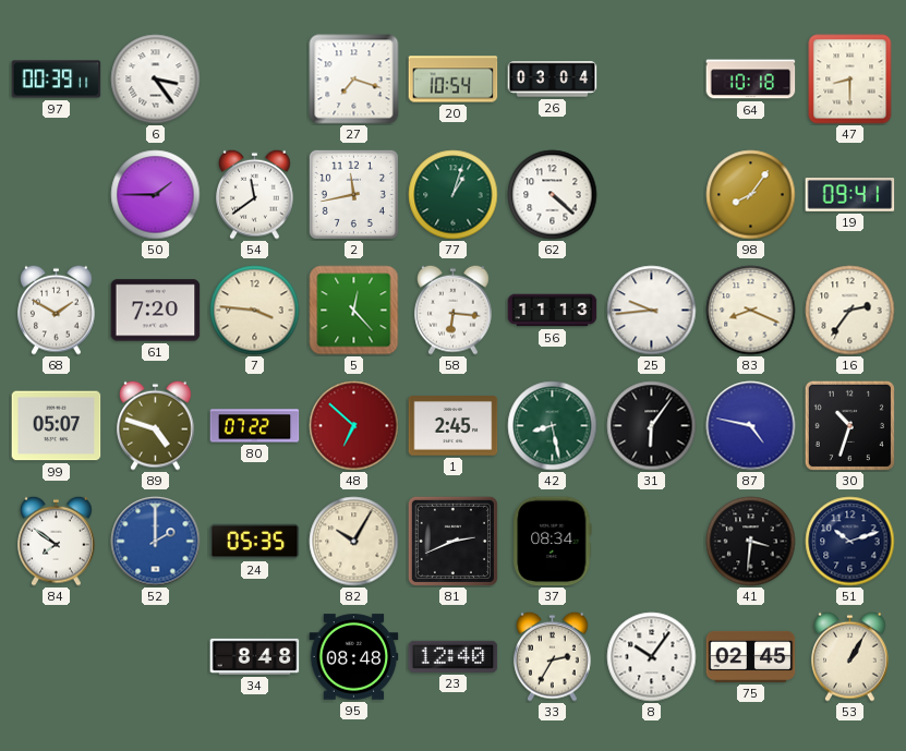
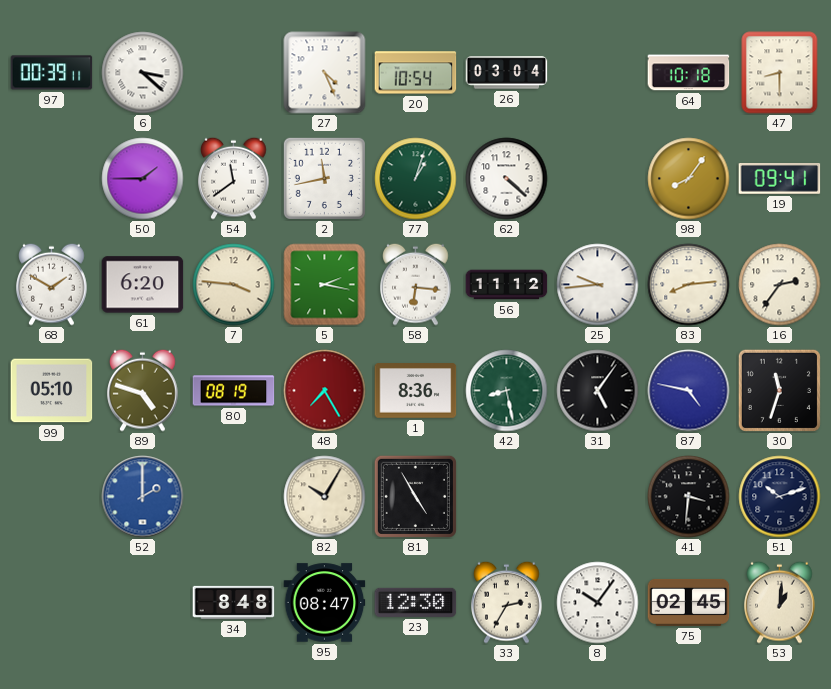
6: 3:24 -> 3:22
27: 7:18 -> 4:26
61: 7:20 -> 6:20
5: 12:23 -> 2:17
56: 11:13 -> 11:12
83: 8:19 -> 8:14
99: 05:07 -> 05:10
80: 07:22 -> 08:19
48: 6:52 -> 7:25
1: 2:45 -> 8:36
31: 6:06 -> 5:06
30: 10:33 -> 11:33
84: 7:51 -> none
24: 05:35 -> none
81: 2:41 -> 4:55
37: 08:34 -> none
95: 08:48 -> 08:47
23: 12:40 -> 12:30
53: 1:05 -> 1:01
